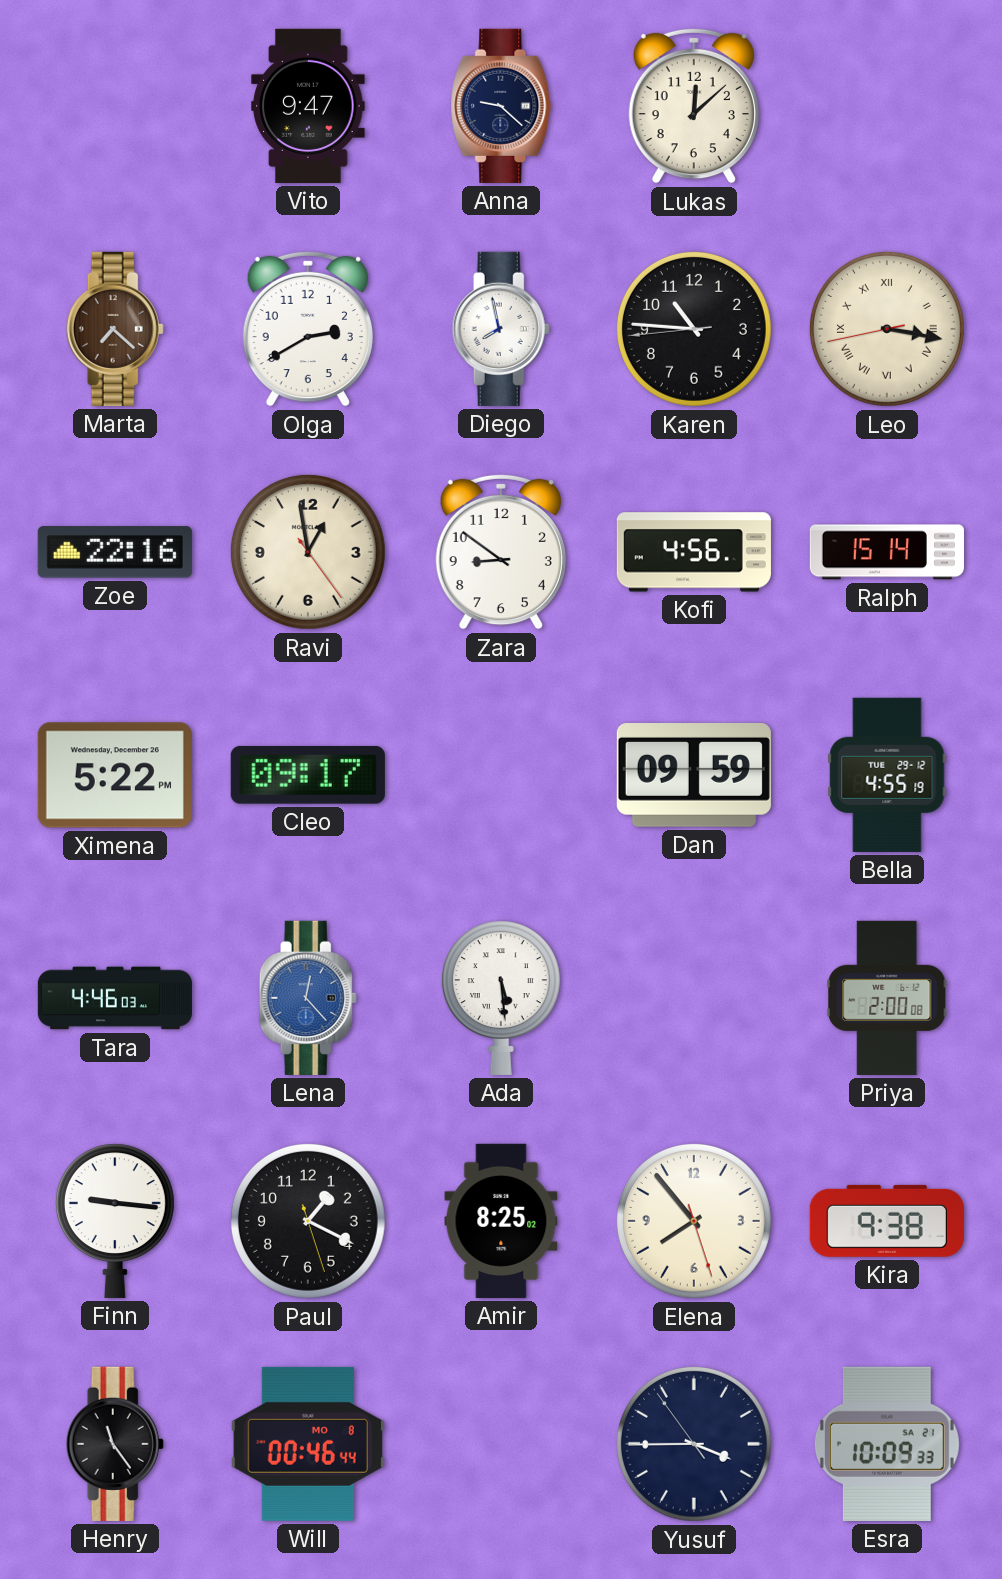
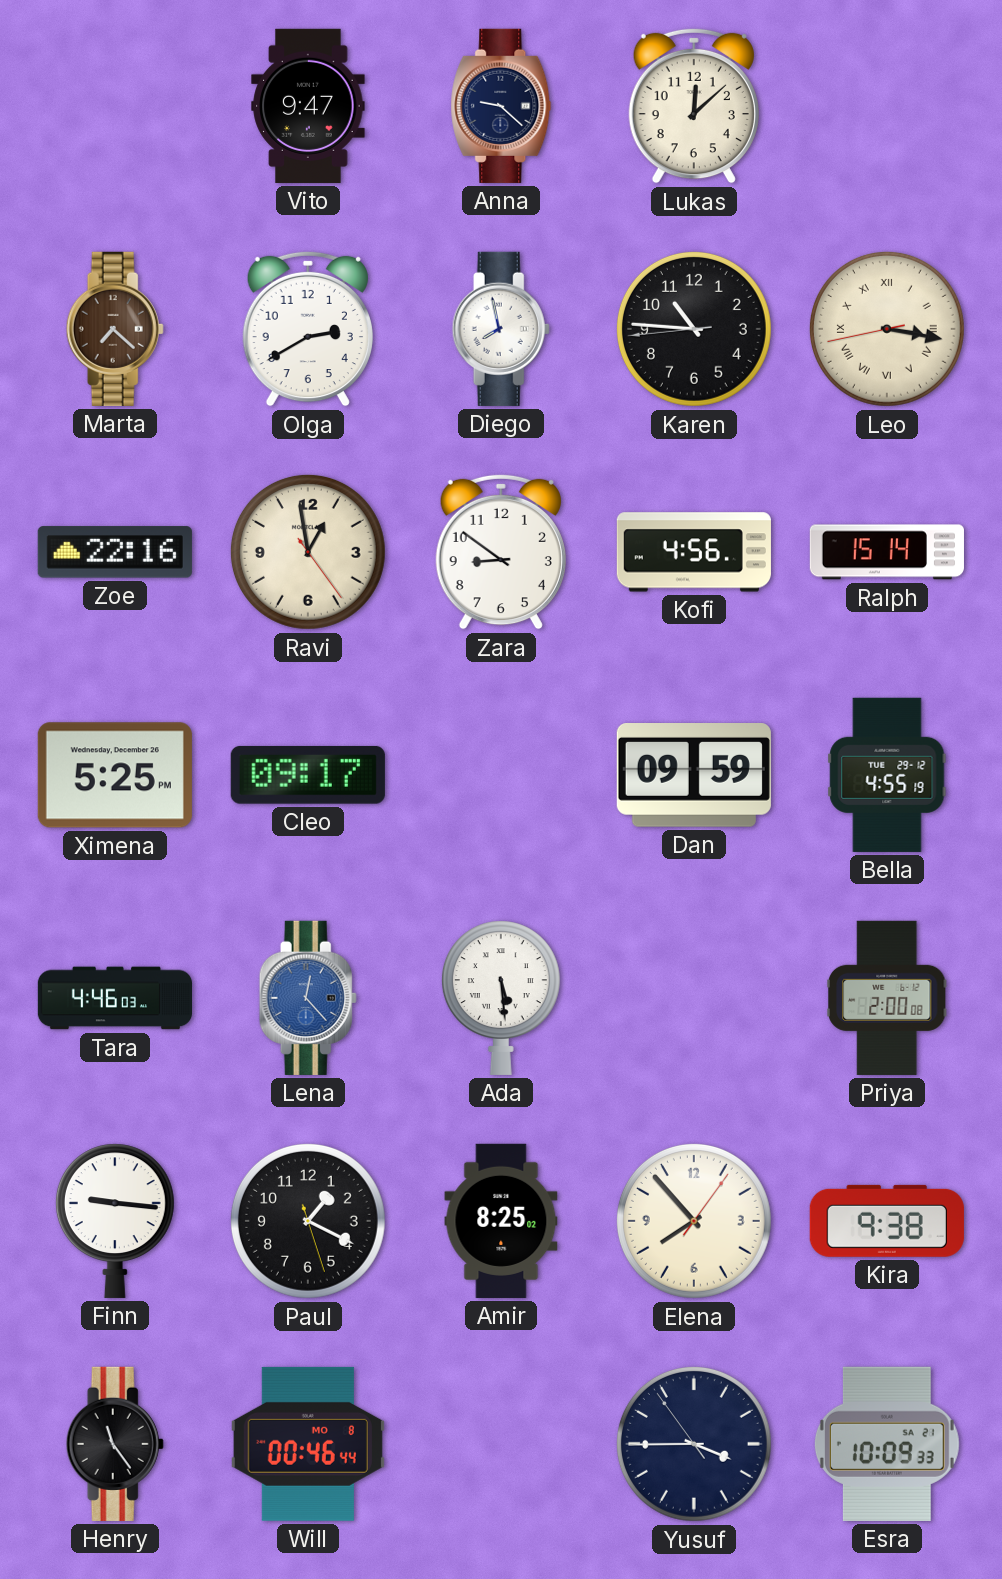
Ximena: 5:22 -> 5:25
Elena: 7:53:27 -> 7:53:06
